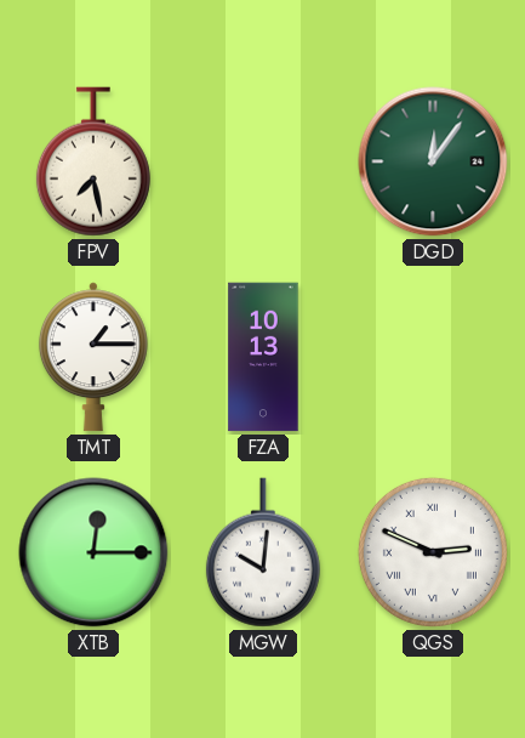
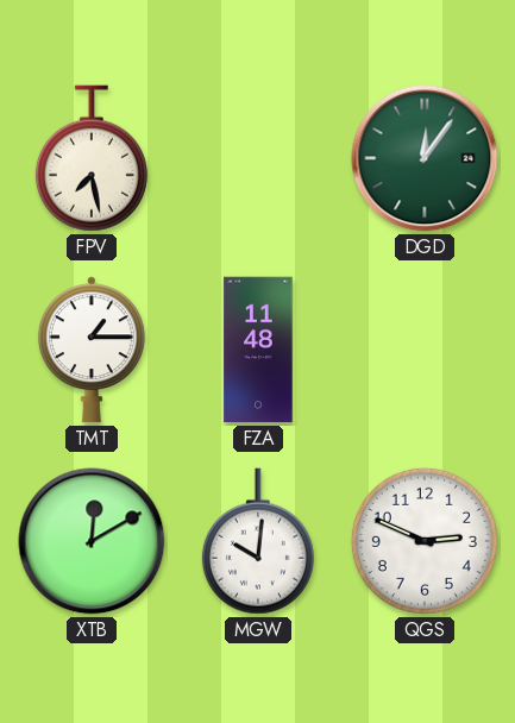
FZA: 10:13 -> 11:48
XTB: 12:15 -> 12:10
QGS numerals: Roman -> Arabic
